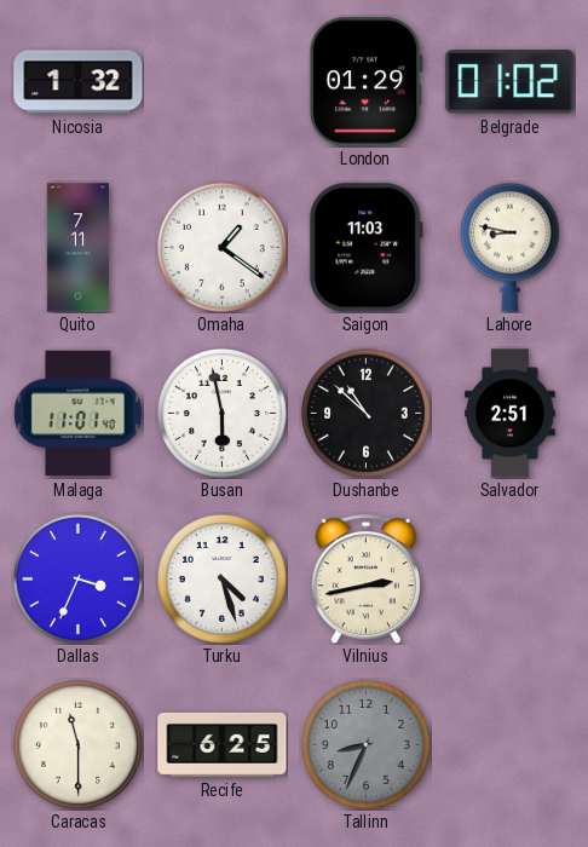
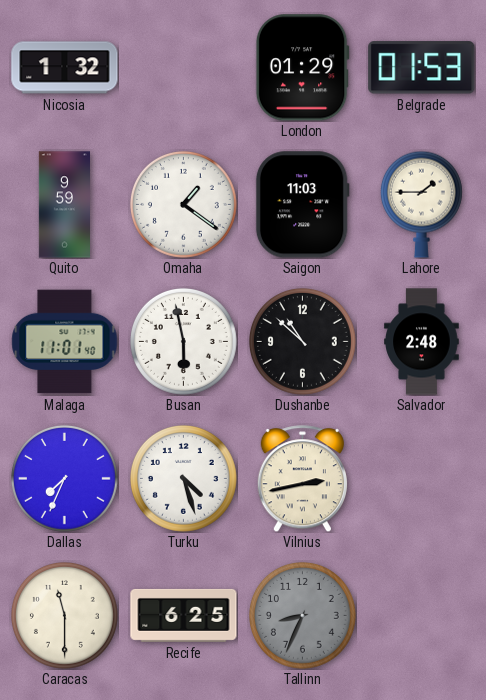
Belgrade: 01:02 -> 01:53
Quito: 7:11 -> 9:59
Lahore: 8:47 -> 1:45
Salvador: 2:51 -> 2:48
Dallas: 3:34 -> 7:34
